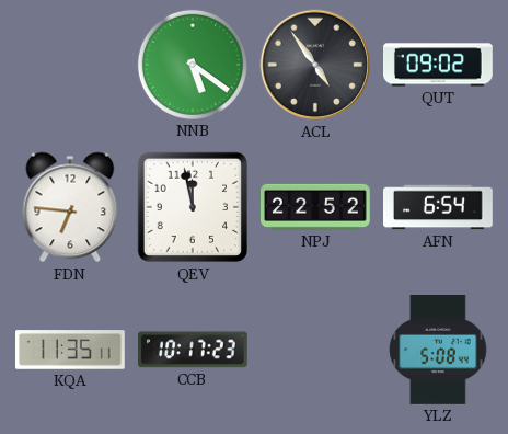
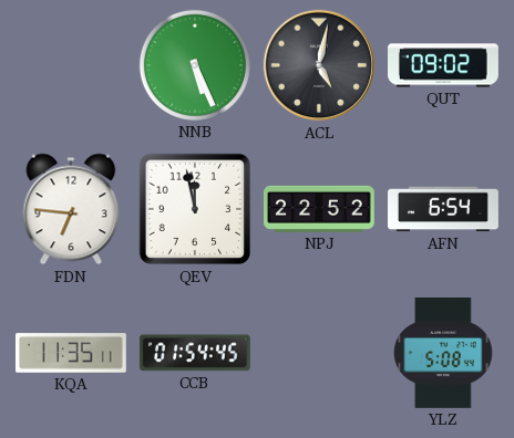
NNB: 5:21 -> 5:26
ACL: 4:54 -> 5:02
CCB: 10:17 -> 01:54
